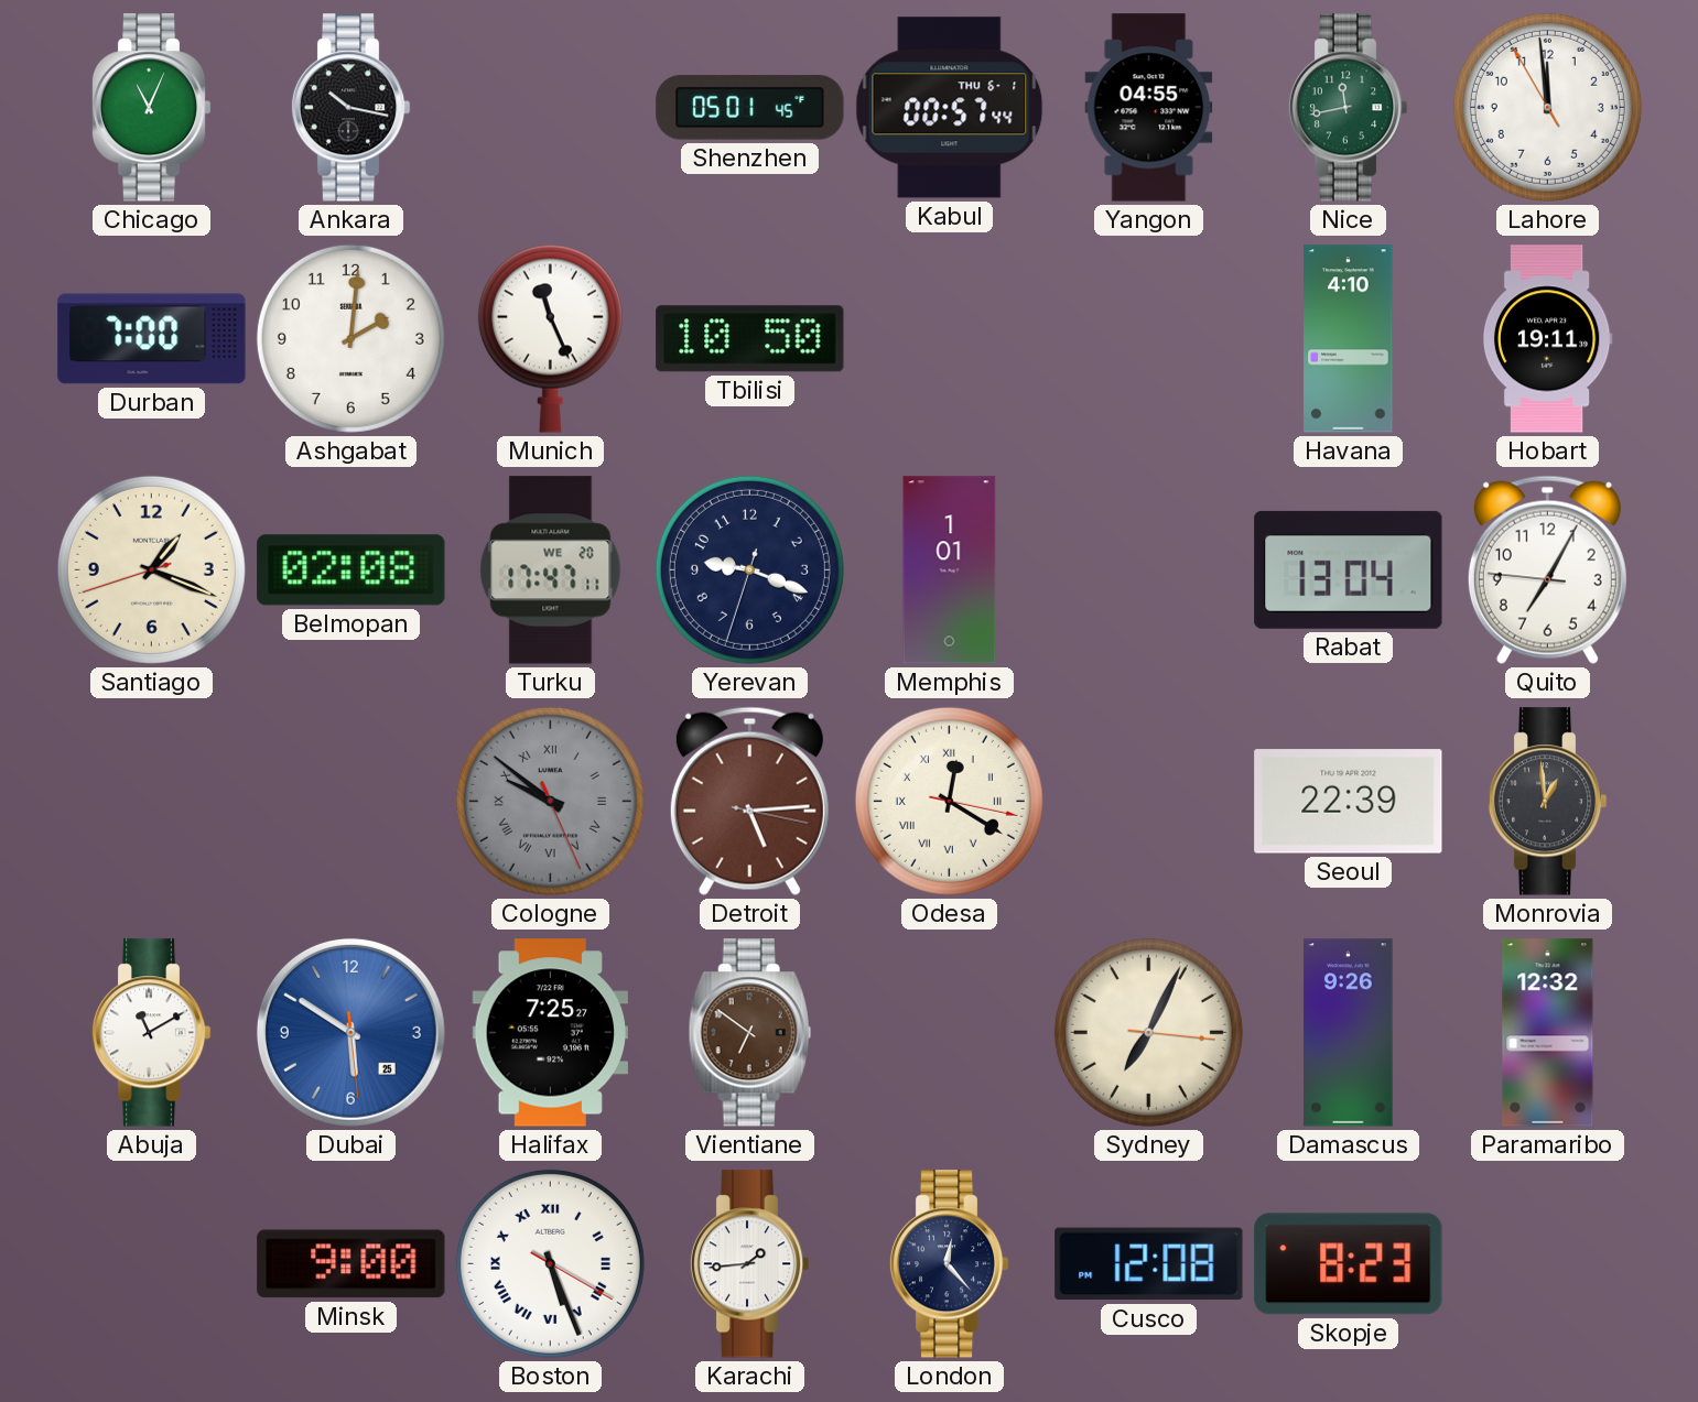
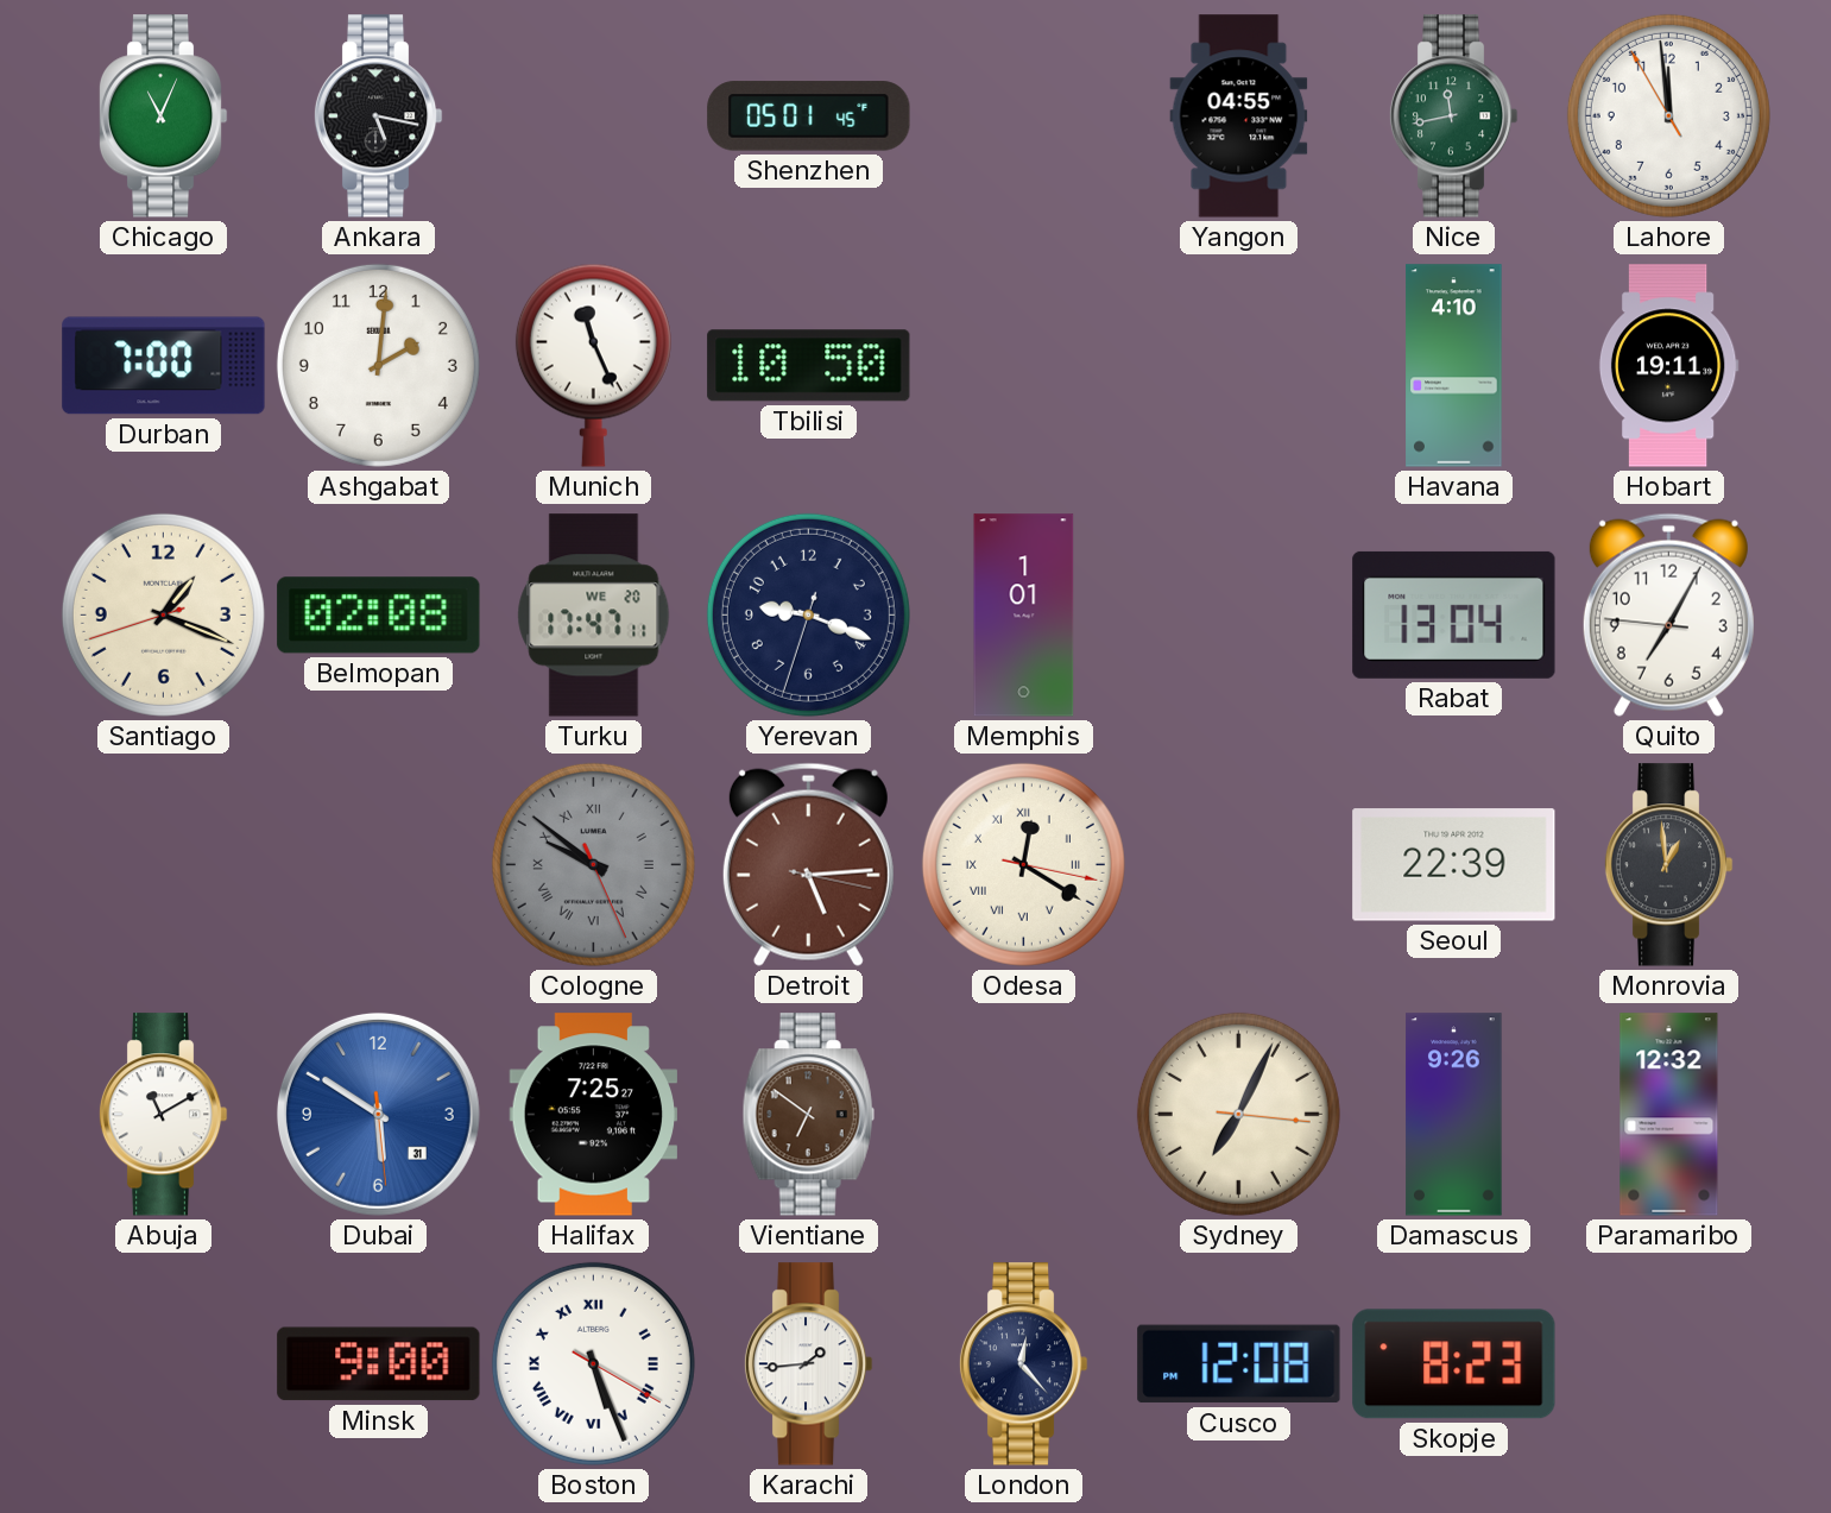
Ankara: 10:17 -> 5:17
Kabul: 00:57 -> none
Dubai date: 25 -> 31
